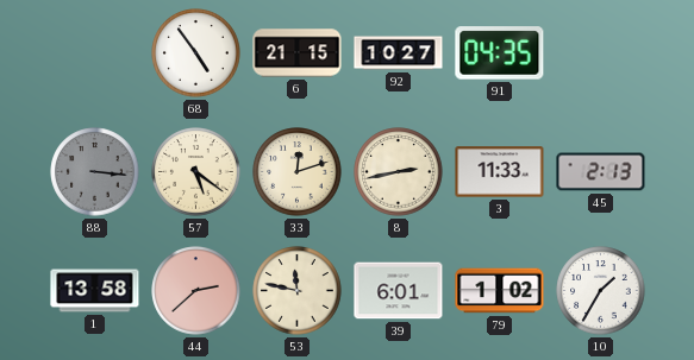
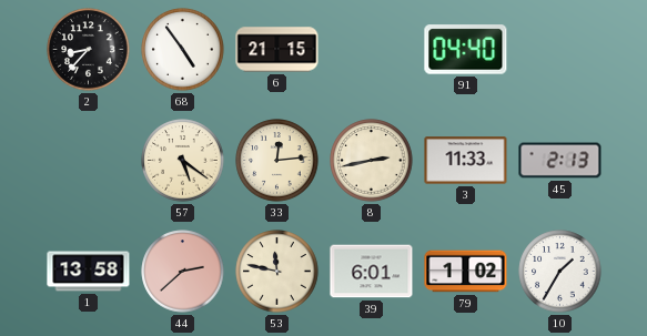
2: none -> 8:37
92: 10:27 -> none
91: 04:35 -> 04:40
88: 3:16 -> none
33: 12:12 -> 12:14
